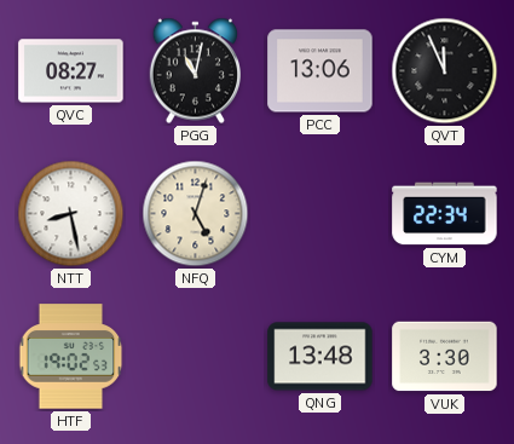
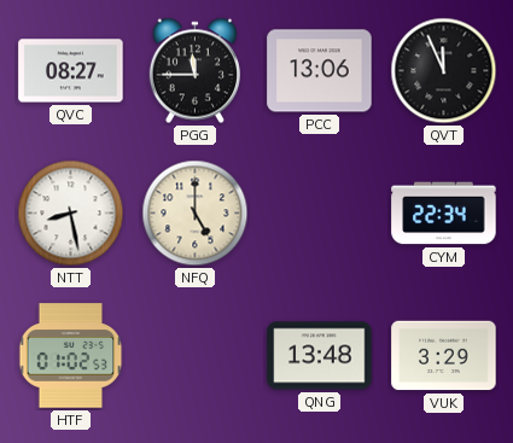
PGG: 11:02 -> 11:45
NFQ: 5:03 -> 5:00
HTF: 19:02 -> 01:02
VUK: 3:30 -> 3:29
